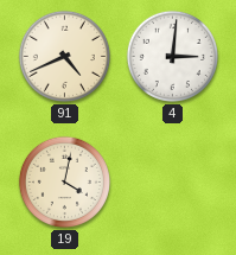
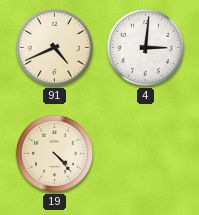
19: 4:02 -> 4:23
